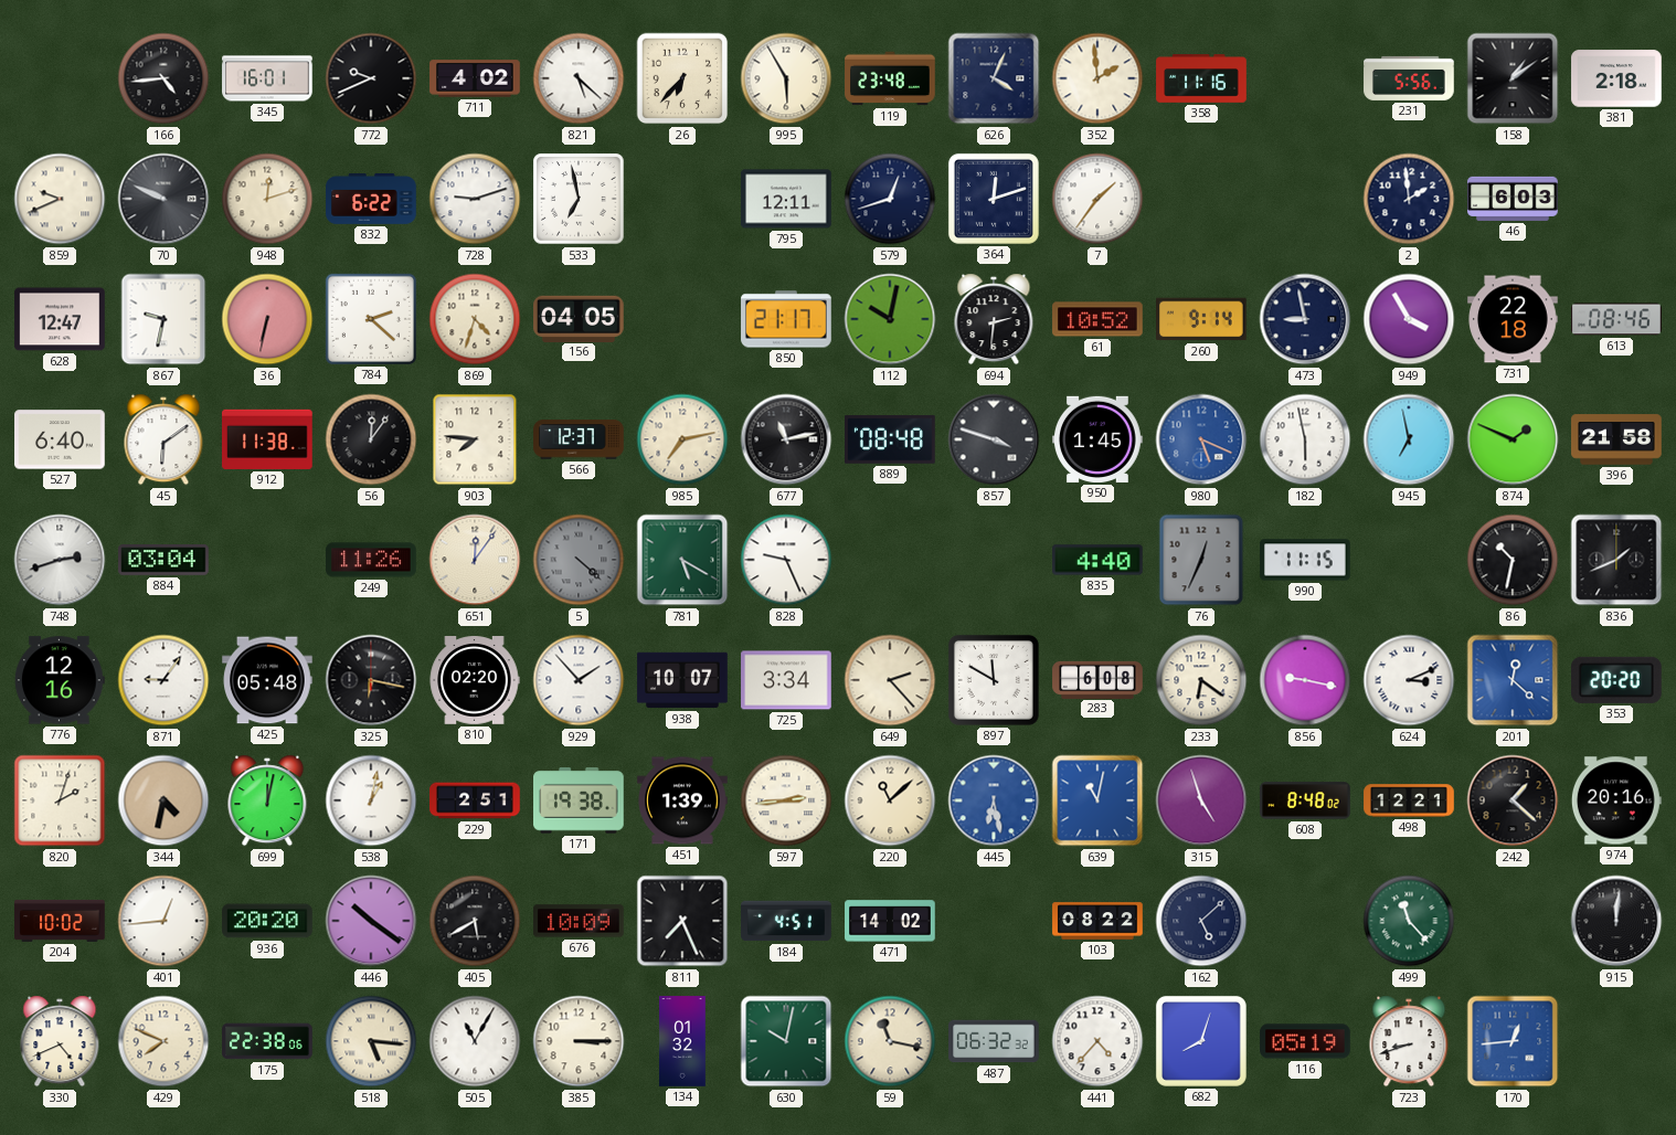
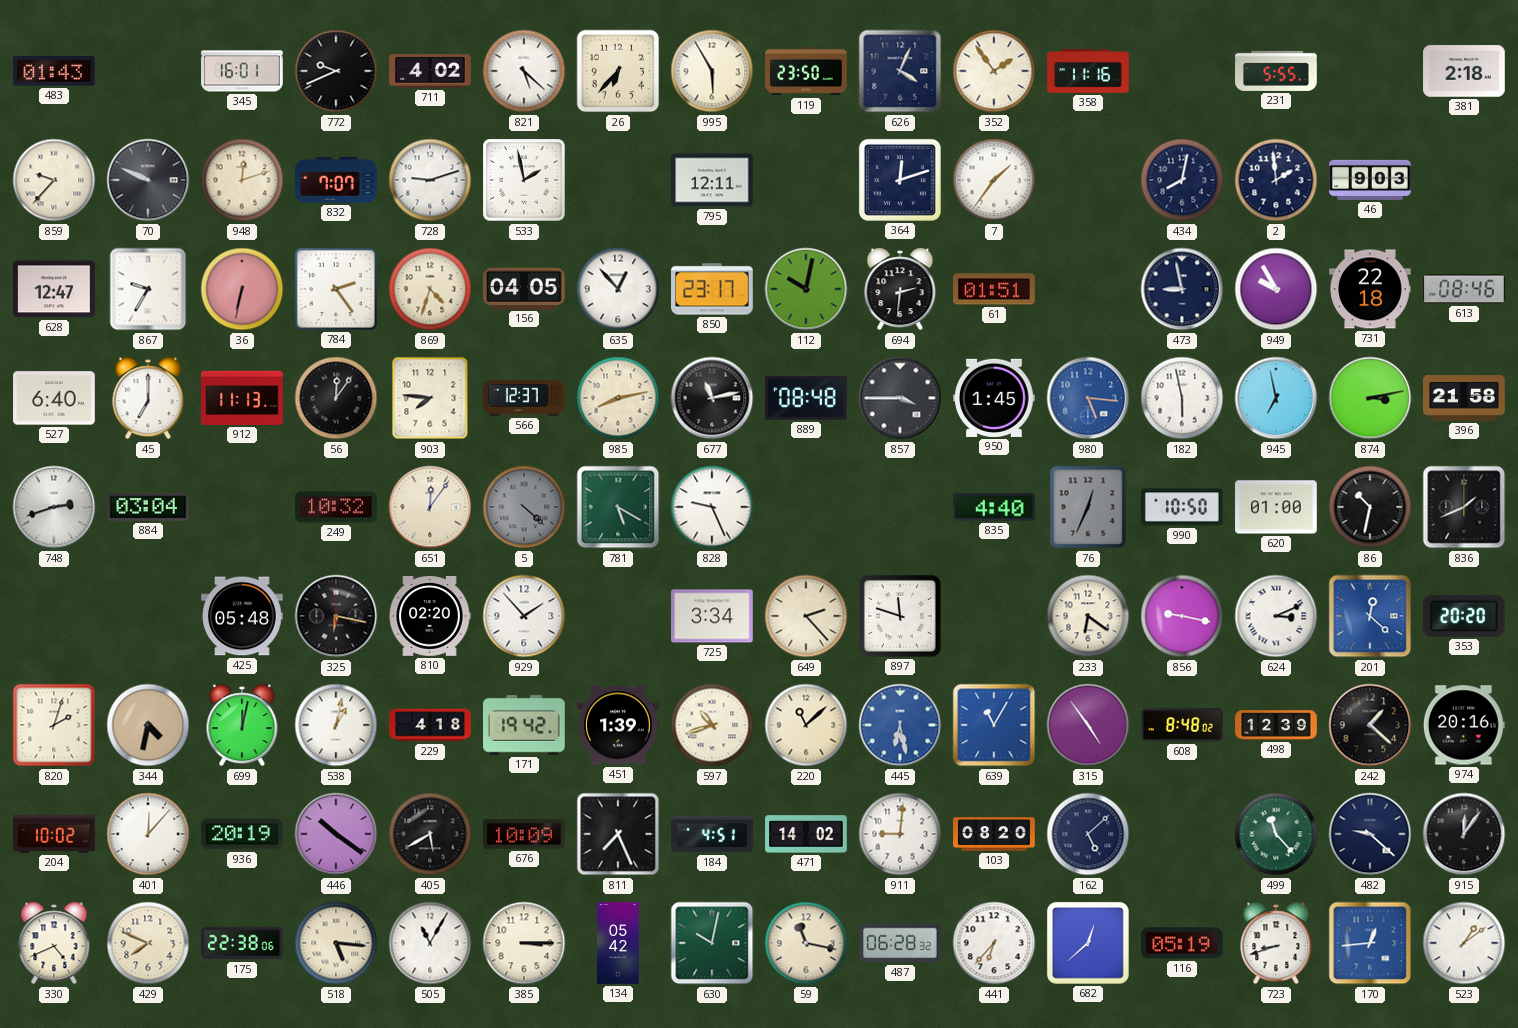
483: none -> 01:43
166: 4:44 -> none
119: 23:48 -> 23:50
352: 1:59 -> 1:54
231: 5:56 -> 5:55
158: 1:09 -> none
859: 9:41 -> 9:37
832: 6:22 -> 7:07
533: 6:58 -> 1:58
579: 12:42 -> none
434: none -> 8:02
46: 6:03 -> 9:03
867: 9:32 -> 9:35
784: 2:22 -> 2:24
635: none -> 12:53
850: 21:17 -> 23:17
61: 10:52 -> 01:51
260: 9:14 -> none
949: 3:55 -> 9:55
45: 6:09 -> 7:00
912: 11:38 -> 11:13
985: 7:13 -> 8:13
857: 3:48 -> 3:45
980: 5:19 -> 5:16
874: 1:49 -> 3:13
249: 11:26 -> 10:32
990: 11:15 -> 10:50
620: none -> 01:00
776: 12:16 -> none
871: 9:06 -> none
938: 10:07 -> none
897: 11:50 -> 11:48
283: 6:08 -> none
229: 2:51 -> 4:18
171: 19:38 -> 19:42
597: 2:44 -> 10:42
639: 11:02 -> 11:05
315: 4:57 -> 4:54
498: 12:21 -> 12:39
401: 12:44 -> 12:07
936: 20:20 -> 20:19
911: none -> 9:01
103: 08:22 -> 08:20
482: none -> 9:22
915: 12:01 -> 12:06
134: 01:32 -> 05:42
487: 06:32 -> 06:28
441: 4:37 -> 6:37
682: 8:03 -> 12:38
523: none -> 1:09
